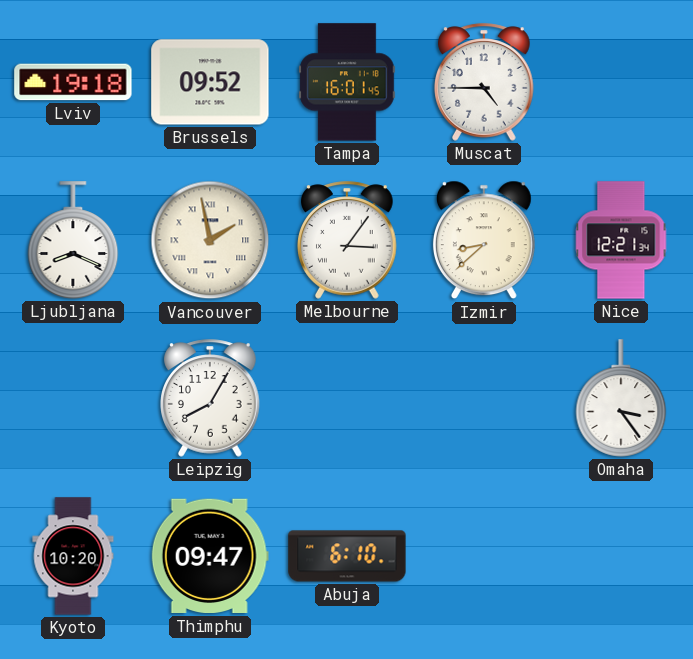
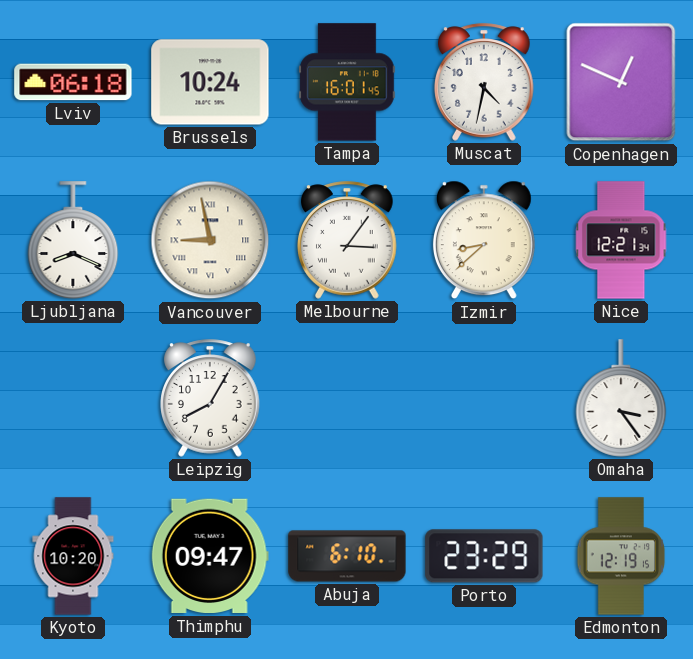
Lviv: 19:18 -> 06:18
Brussels: 09:52 -> 10:24
Muscat: 4:45 -> 4:32
Copenhagen: none -> 12:49
Vancouver: 1:58 -> 8:58
Porto: none -> 23:29
Edmonton: none -> 12:19
